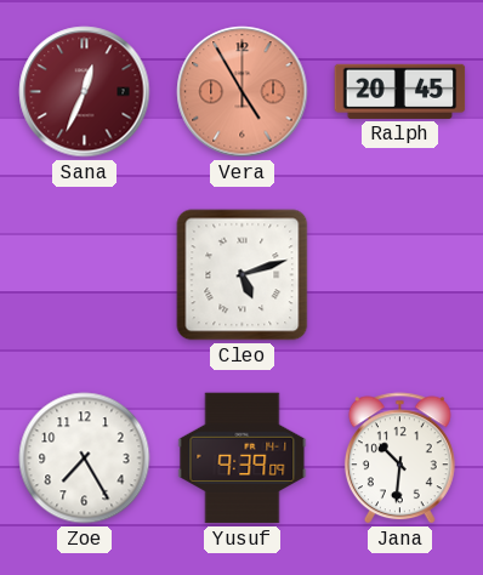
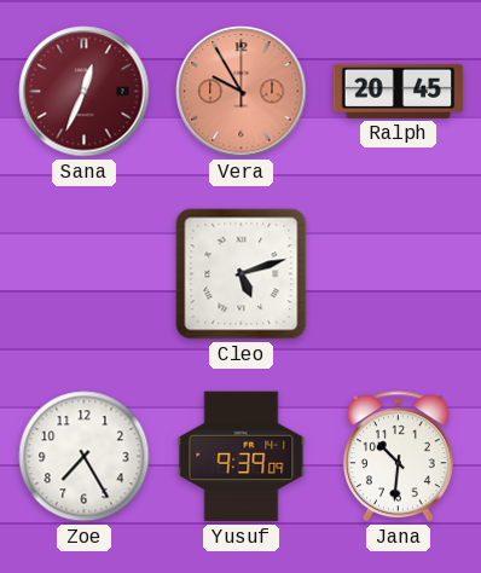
Vera: 4:55 -> 9:55
